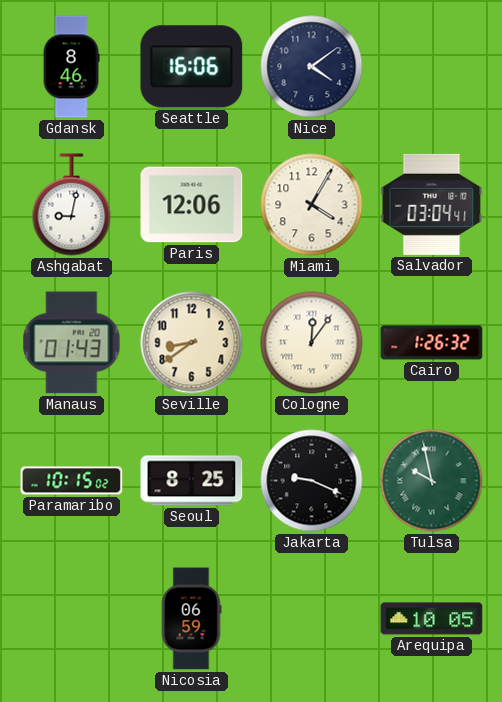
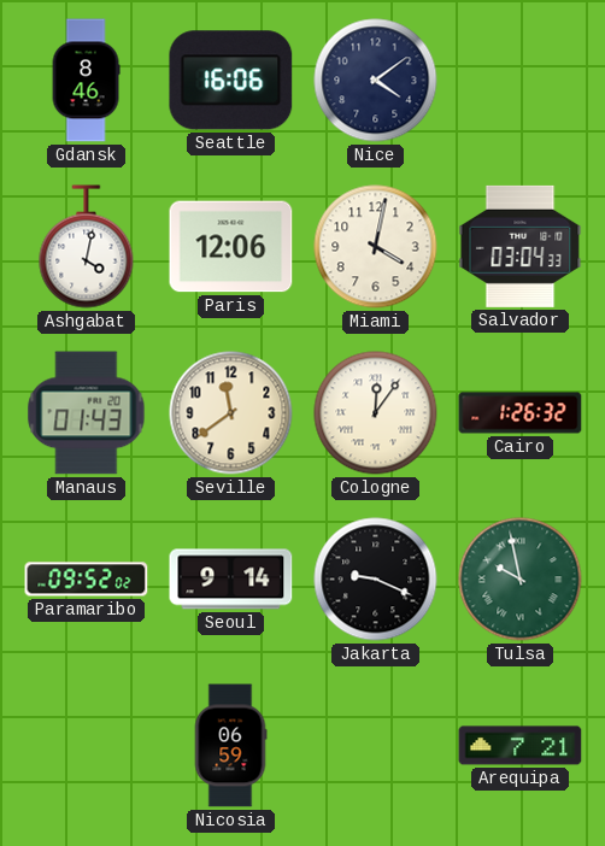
Ashgabat: 9:02 -> 4:02
Miami: 4:05 -> 4:02
Salvador: 03:04:41 -> 03:04:33
Seville: 8:39 -> 11:39
Paramaribo: 10:15 -> 09:52
Seoul: 8:25 -> 9:14
Arequipa: 10:05 -> 7:21
